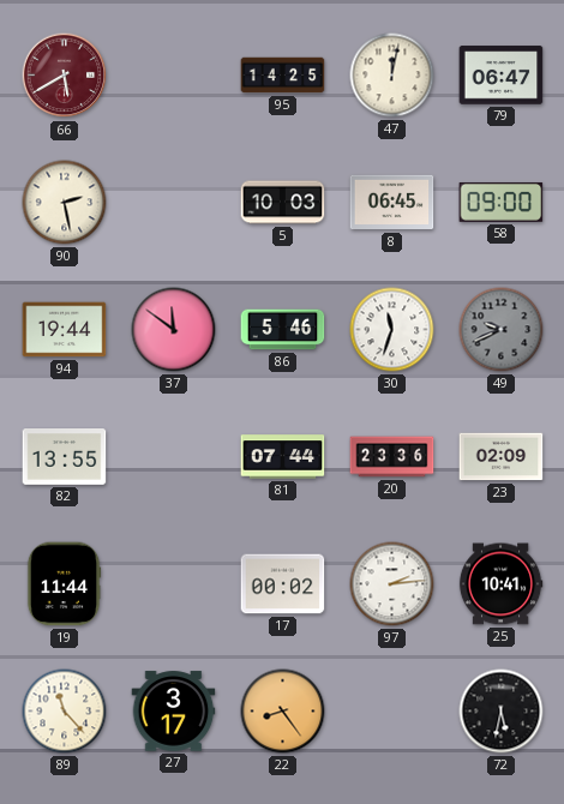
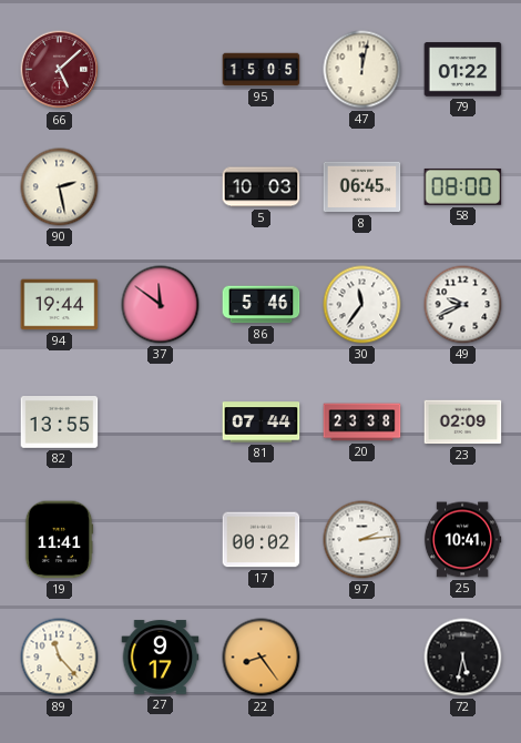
66: 5:40 -> 5:08
95: 14:25 -> 15:05
79: 06:47 -> 01:22
58: 09:00 -> 08:00
30: 11:33 -> 11:36
49 dial: grey -> white
20: 23:36 -> 23:38
19: 11:44 -> 11:41
27: 3:17 -> 9:17
